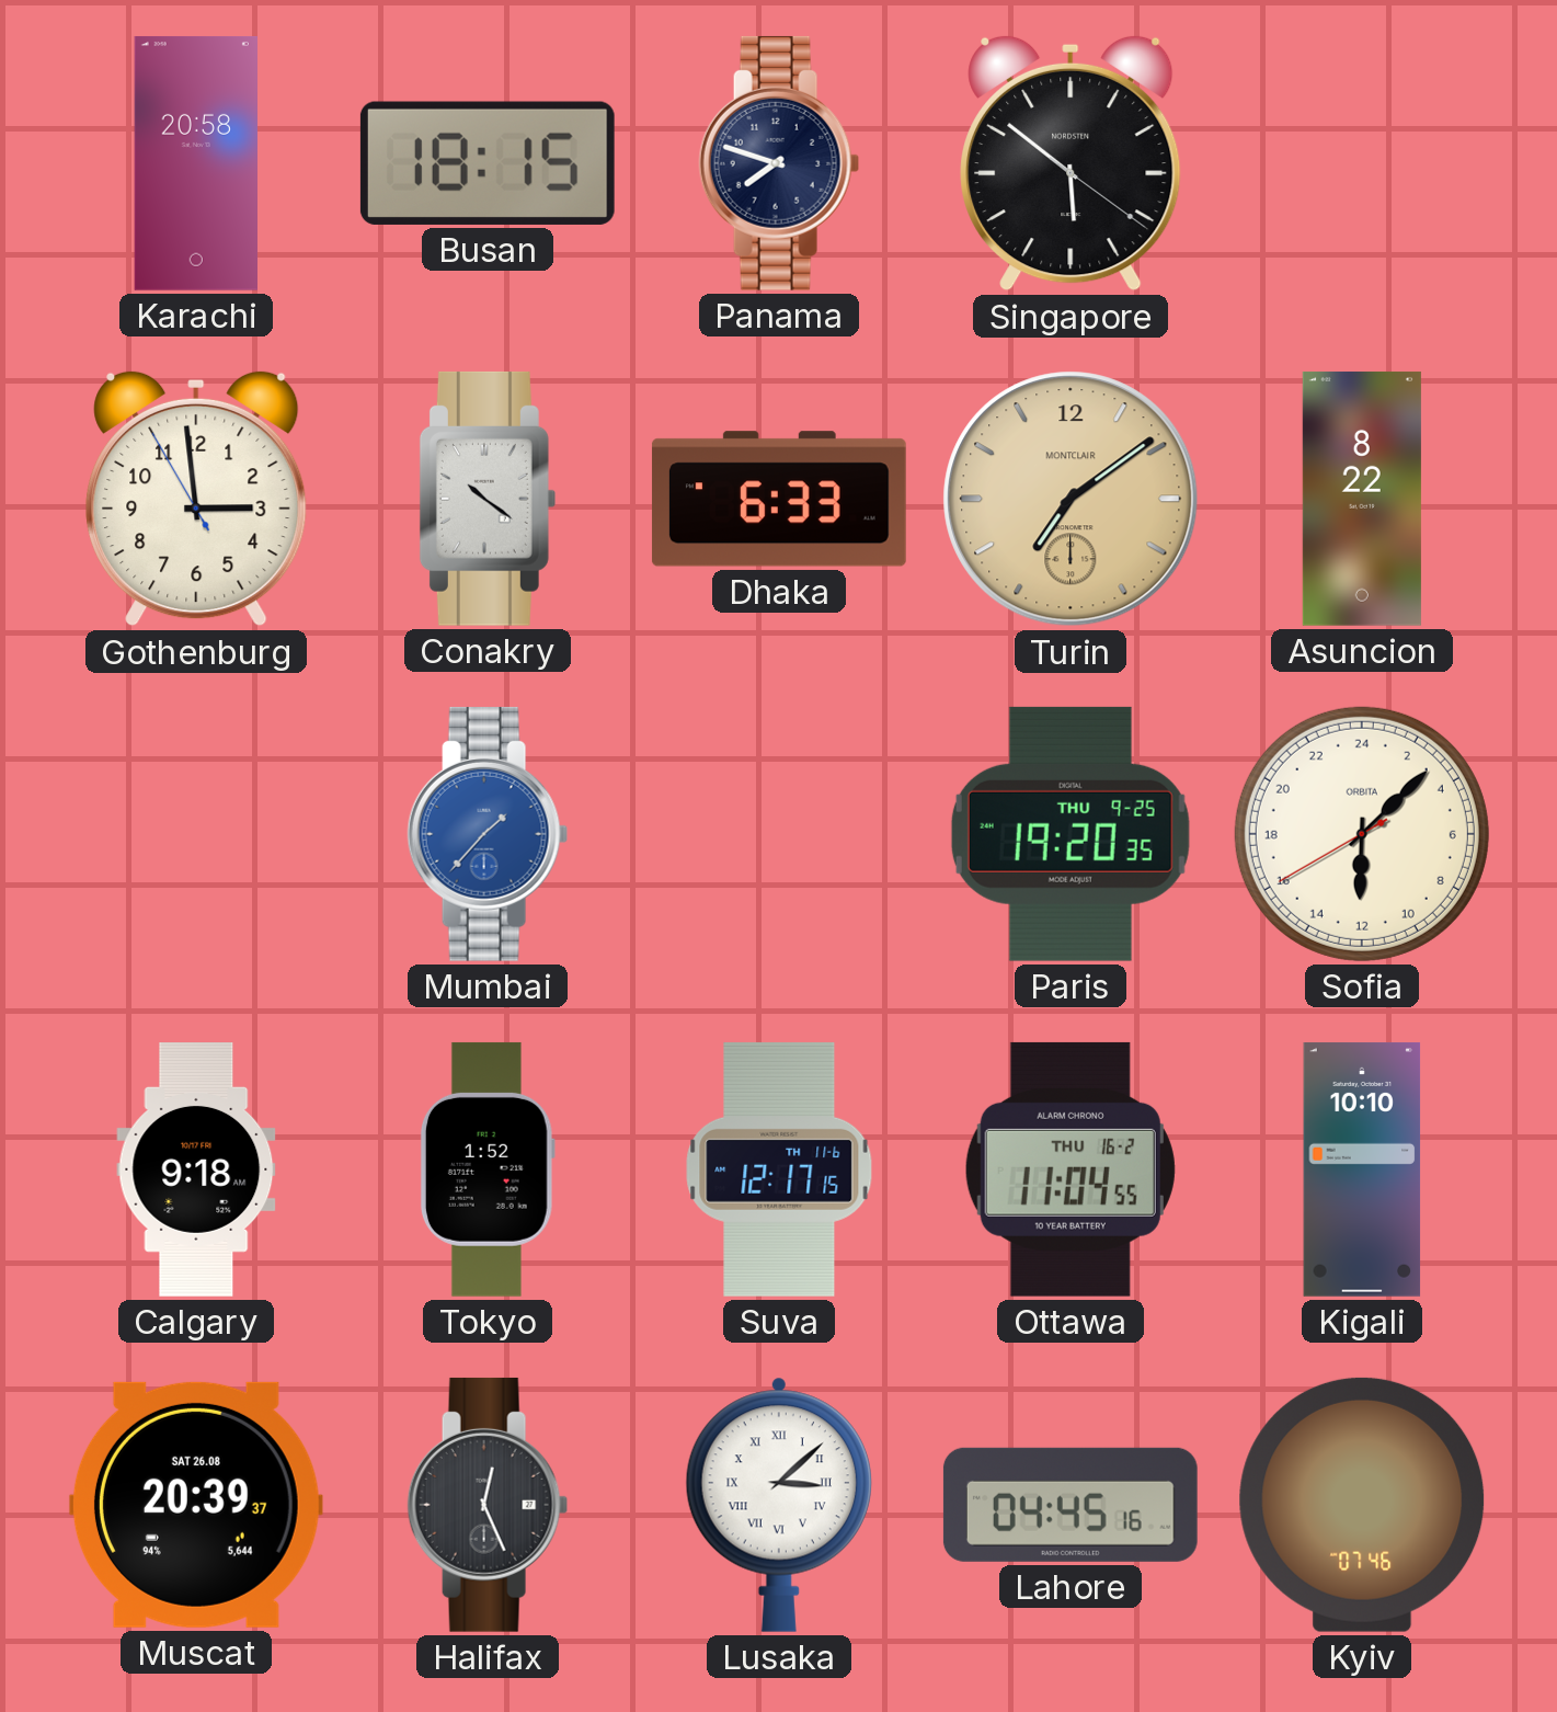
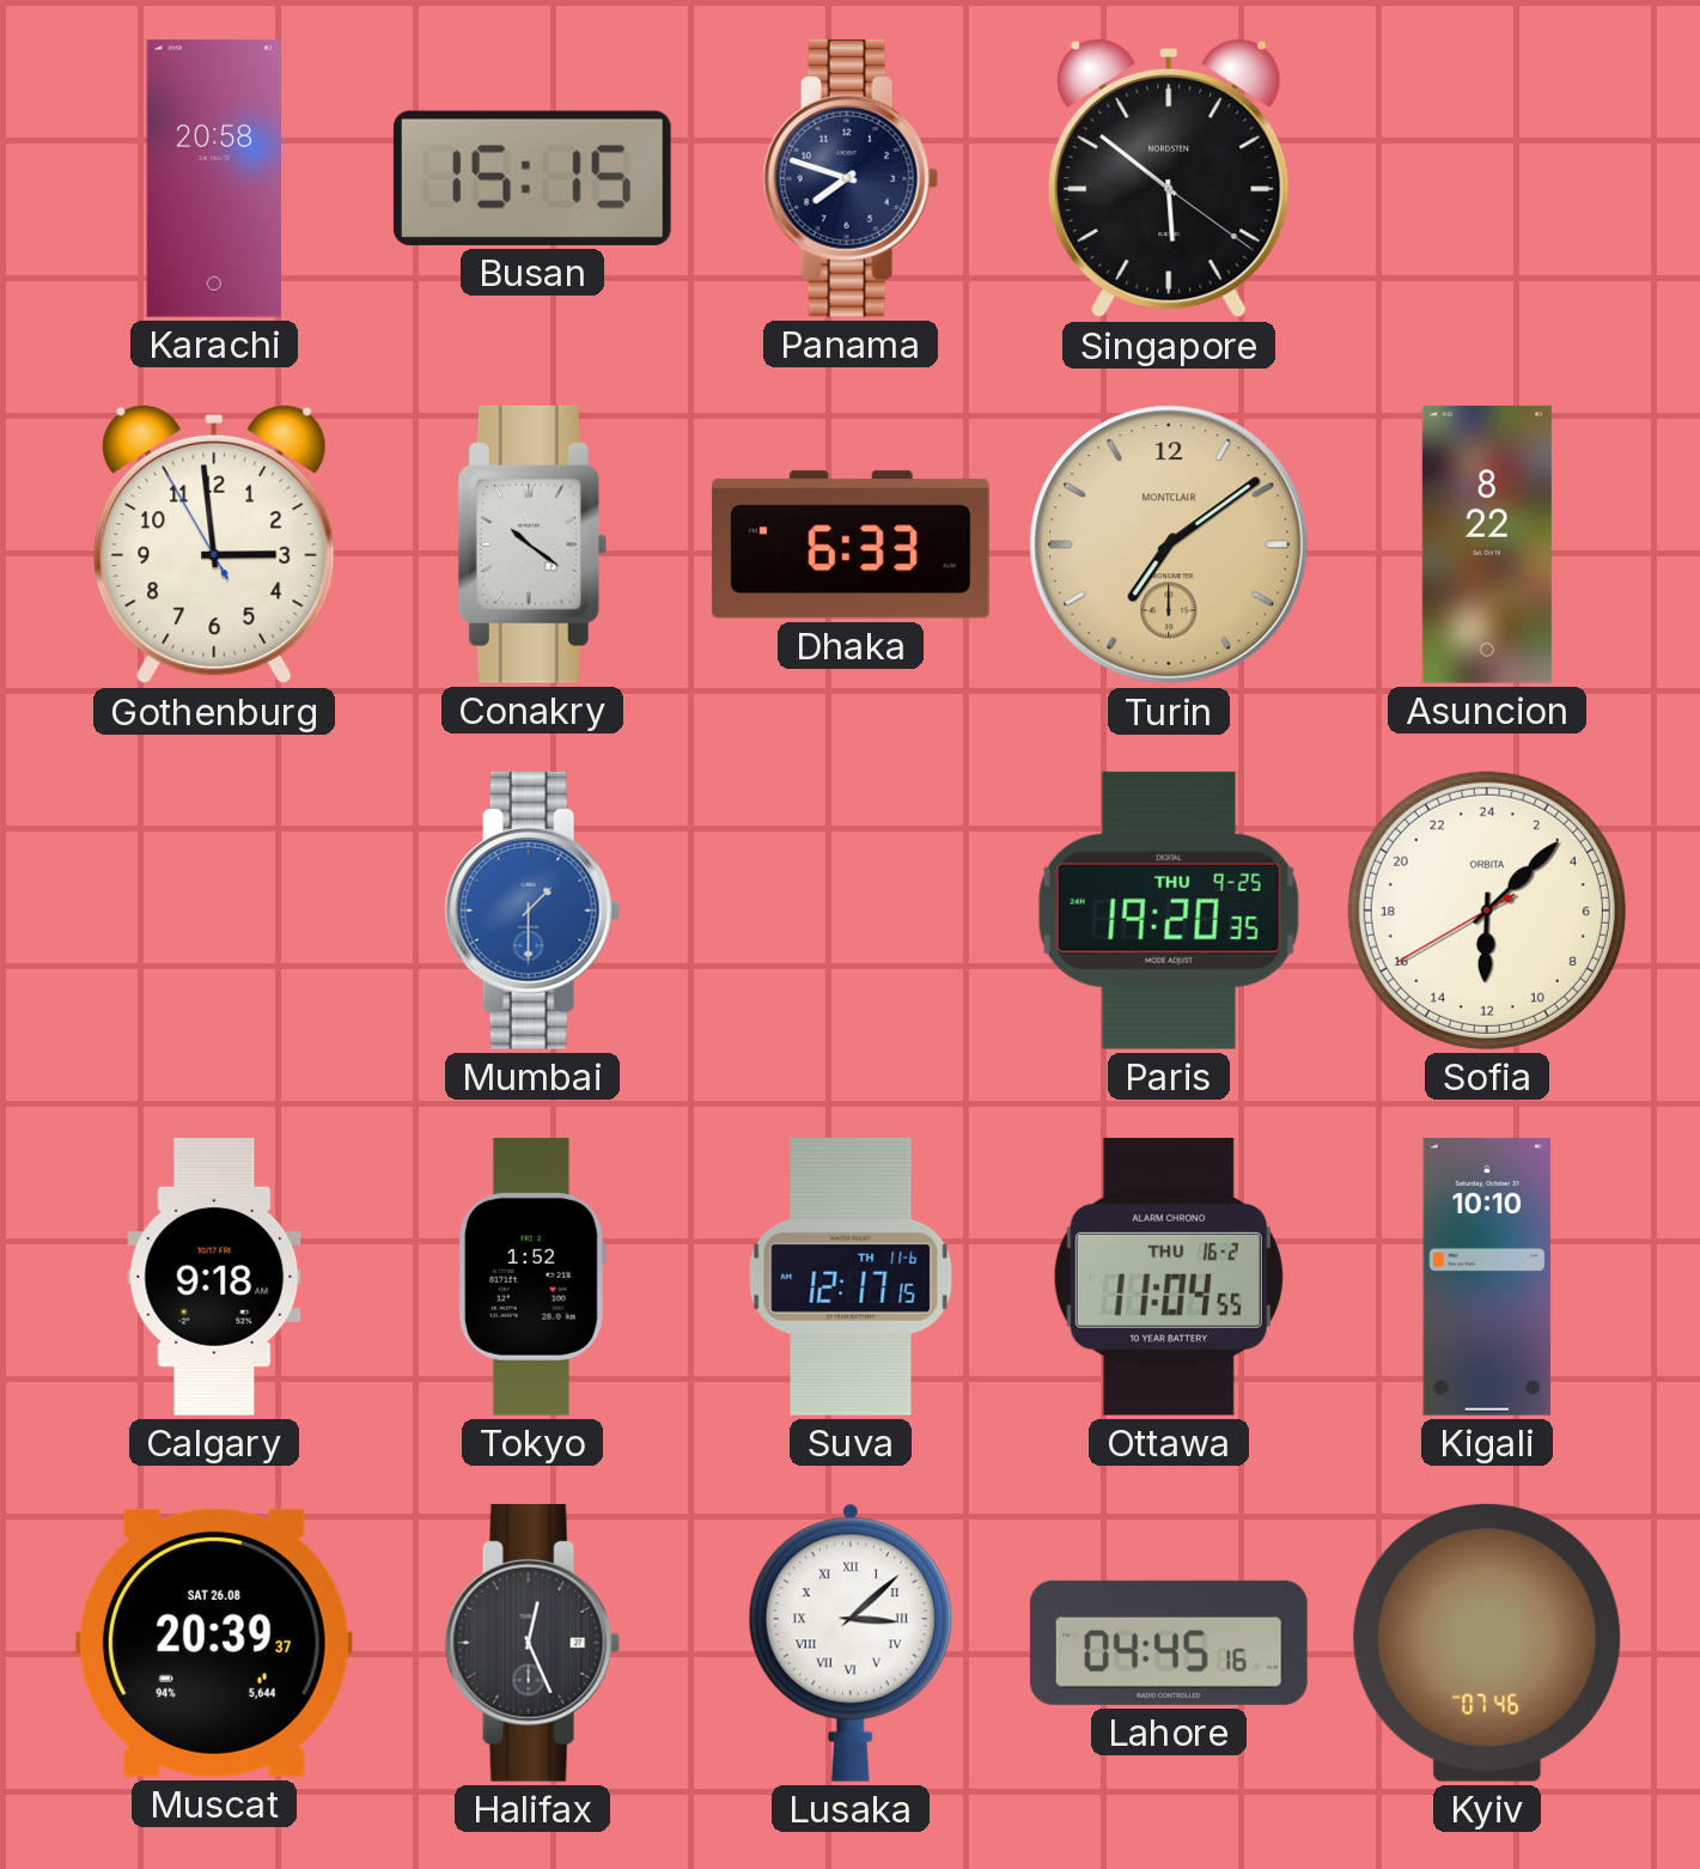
Busan: 18:15 -> 15:15
Mumbai: 1:37 -> 1:30
